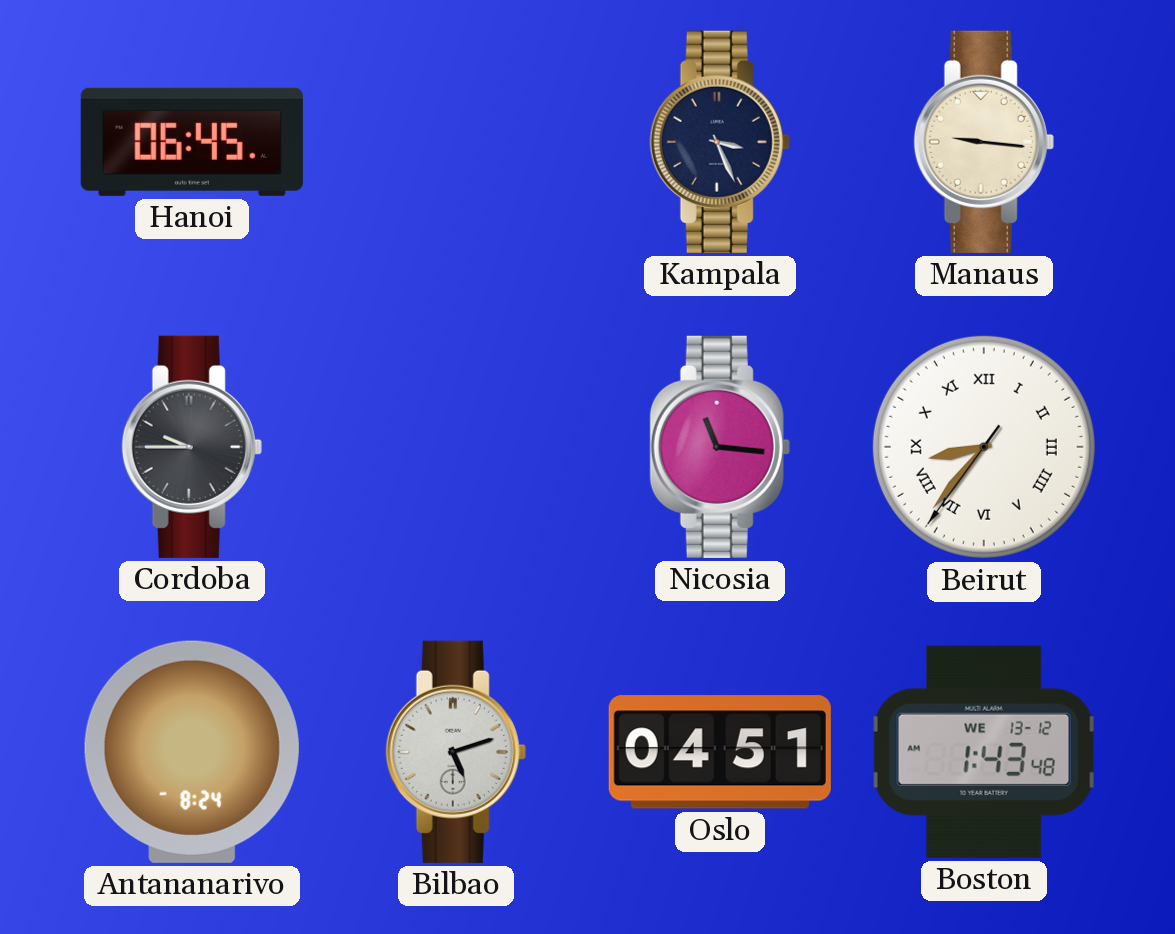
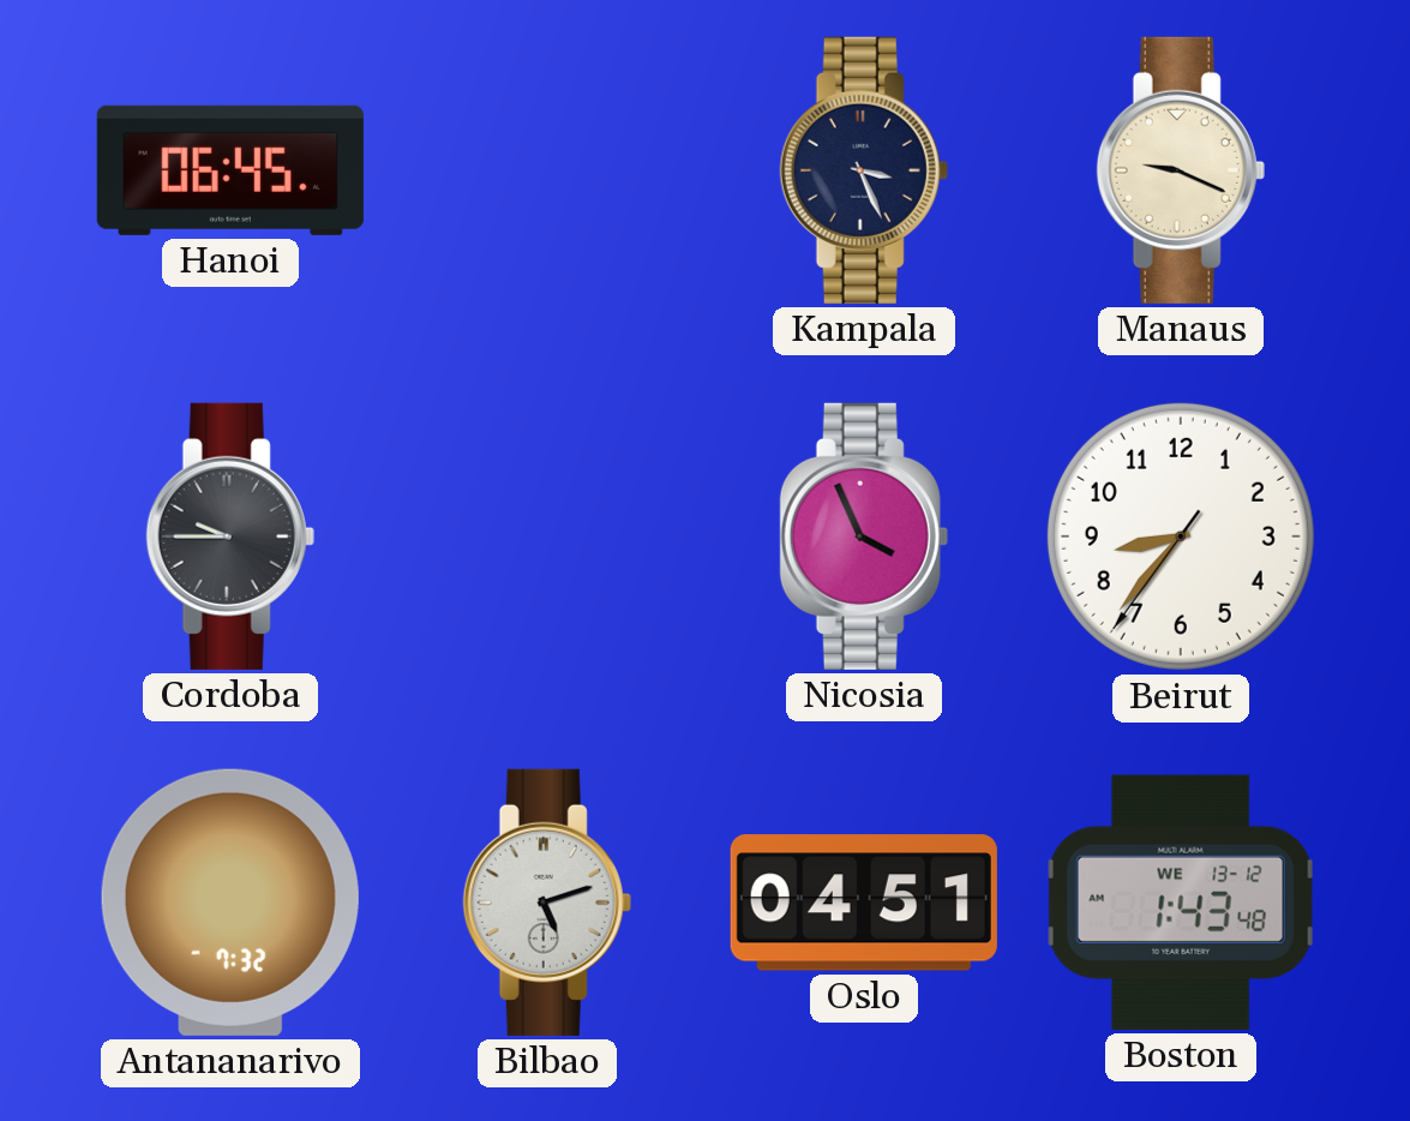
Manaus: 9:16 -> 9:19
Nicosia: 11:16 -> 3:56
Beirut numerals: Roman -> Arabic
Antananarivo: 8:24 -> 7:32
